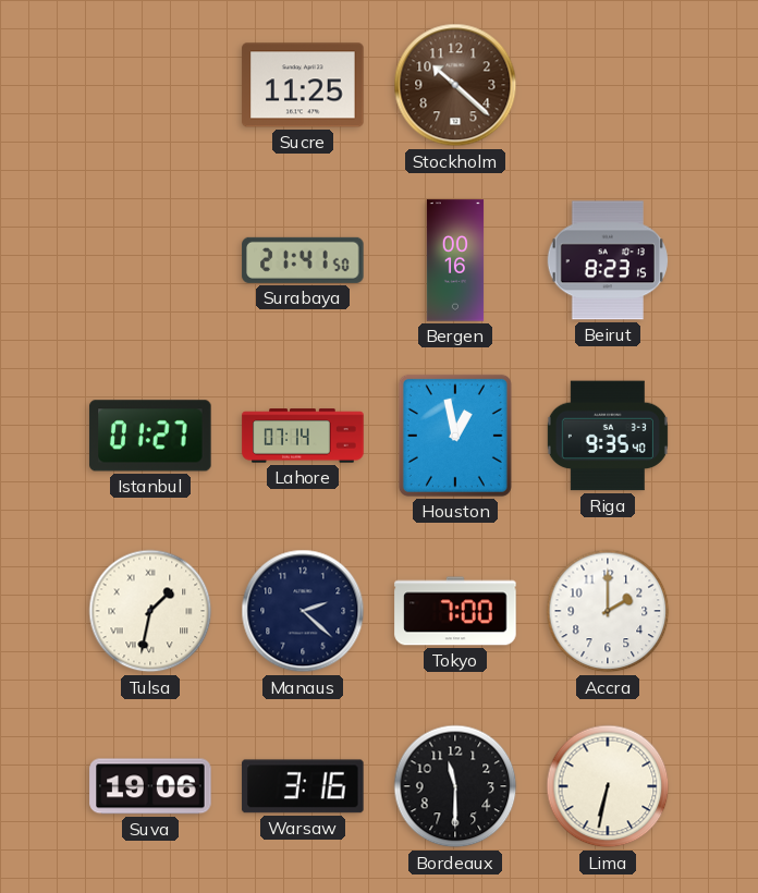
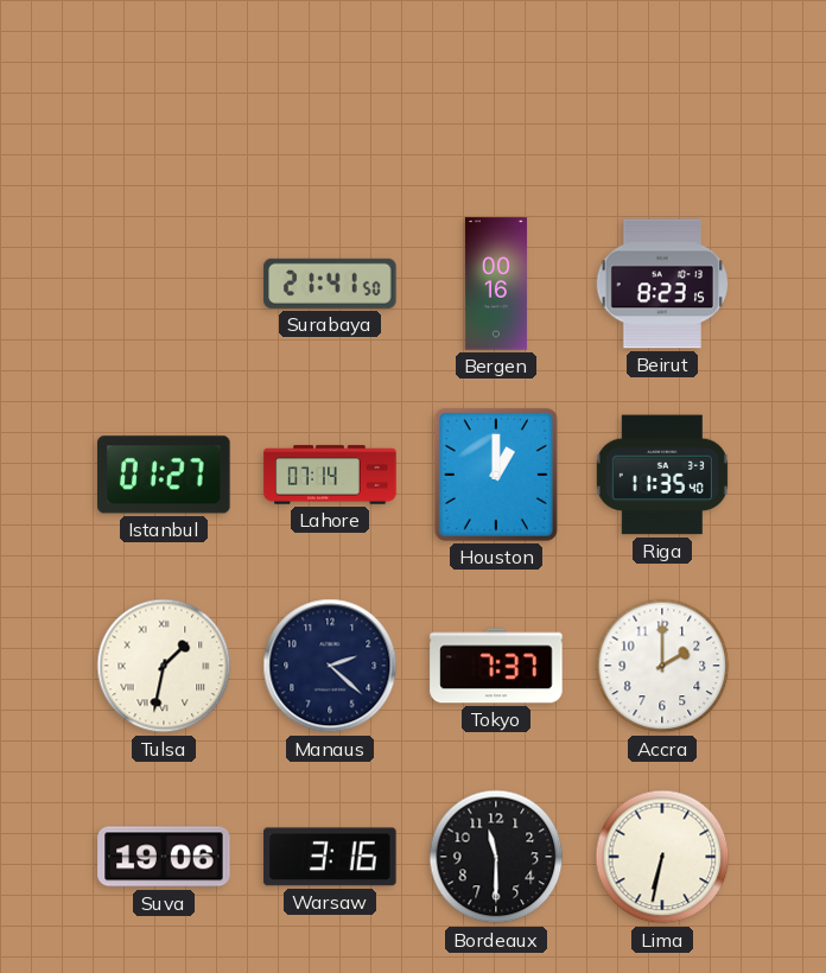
Sucre: 11:25 -> none
Stockholm: 10:22 -> none
Houston: 12:58 -> 1:00
Riga: 9:35 -> 11:35
Tokyo: 7:00 -> 7:37
